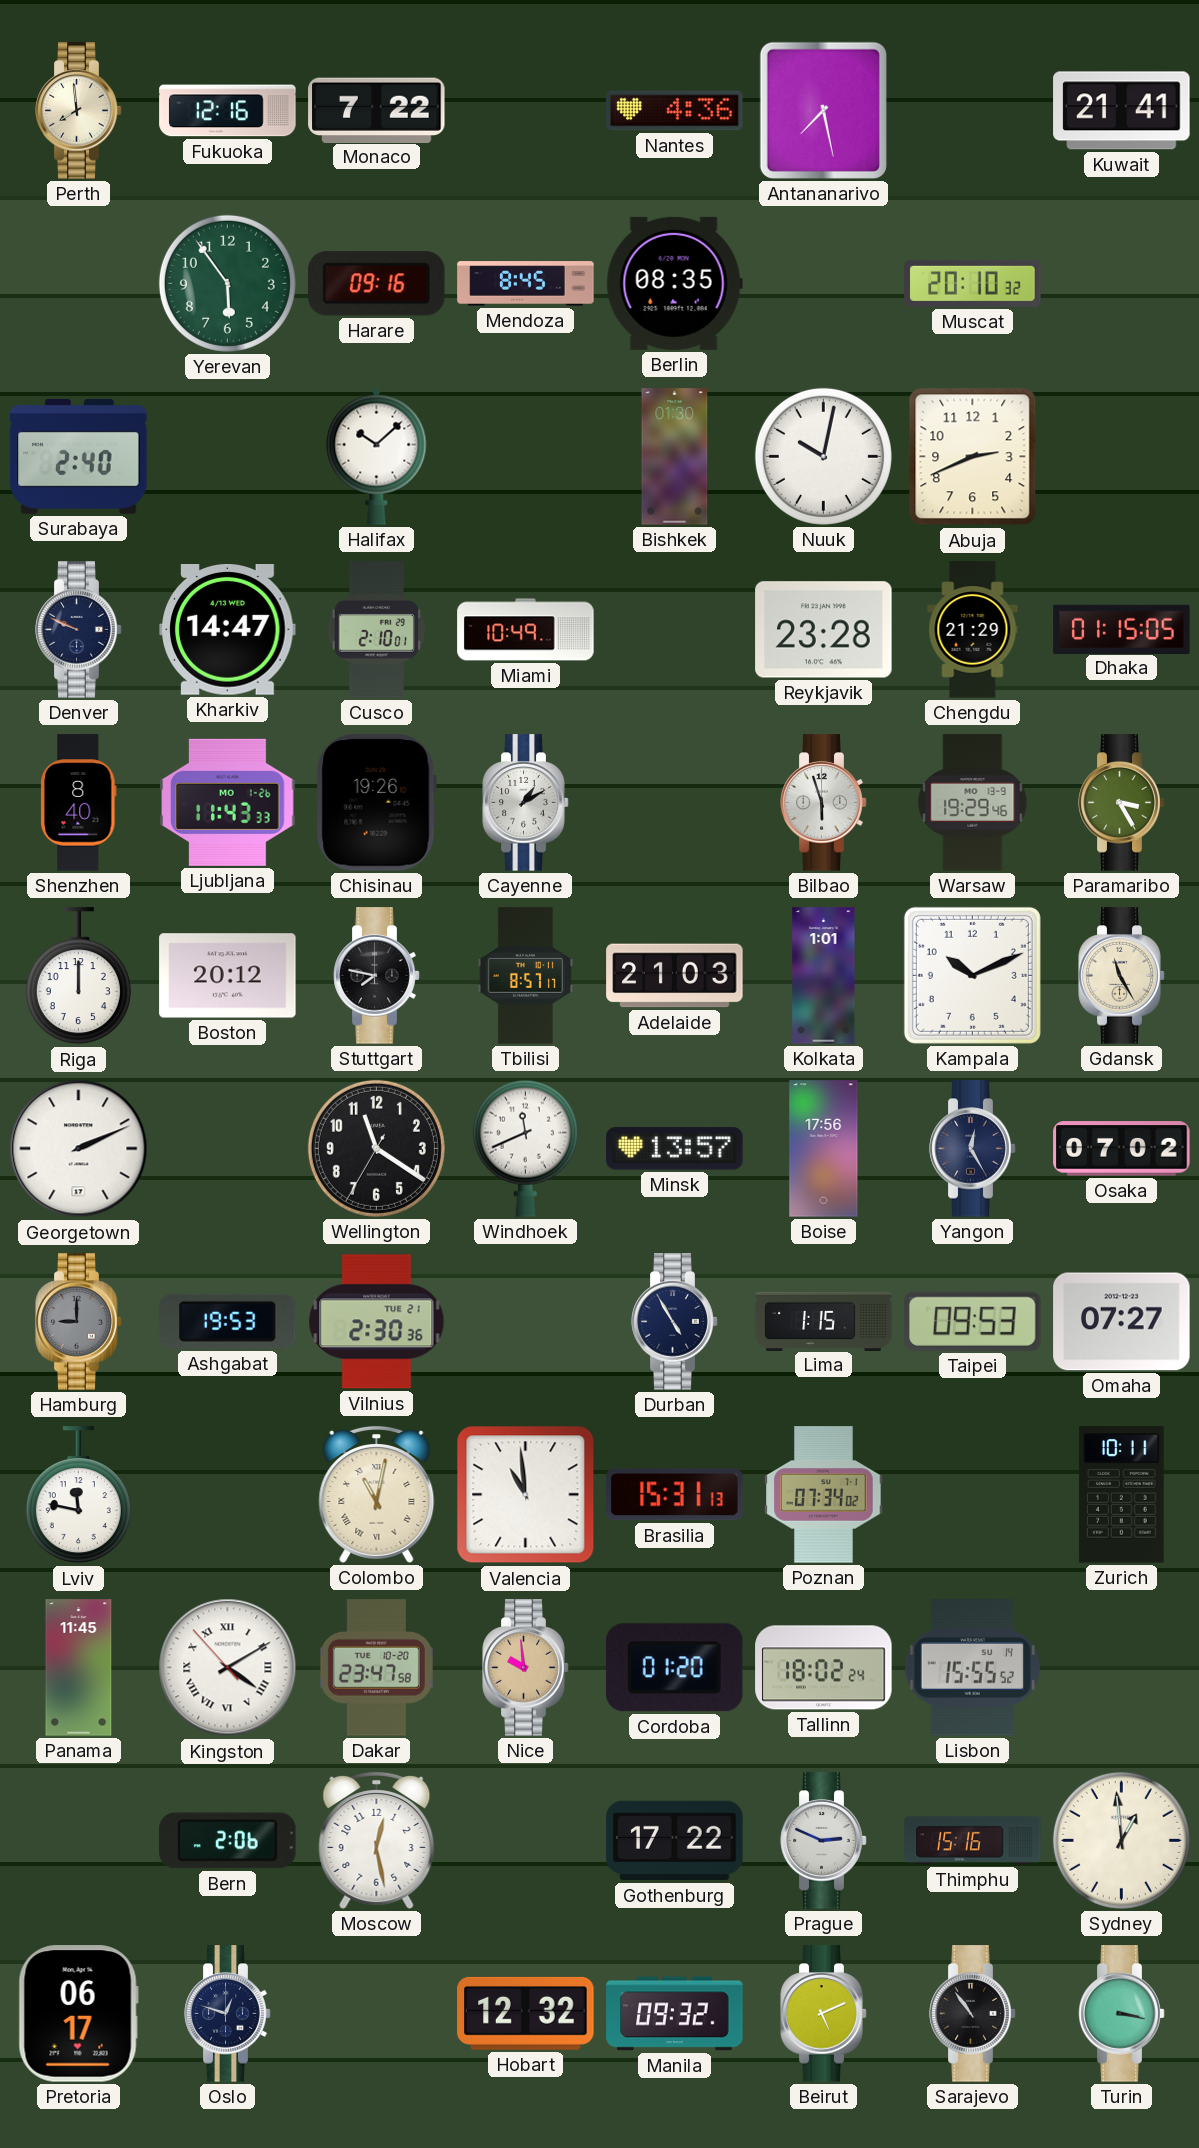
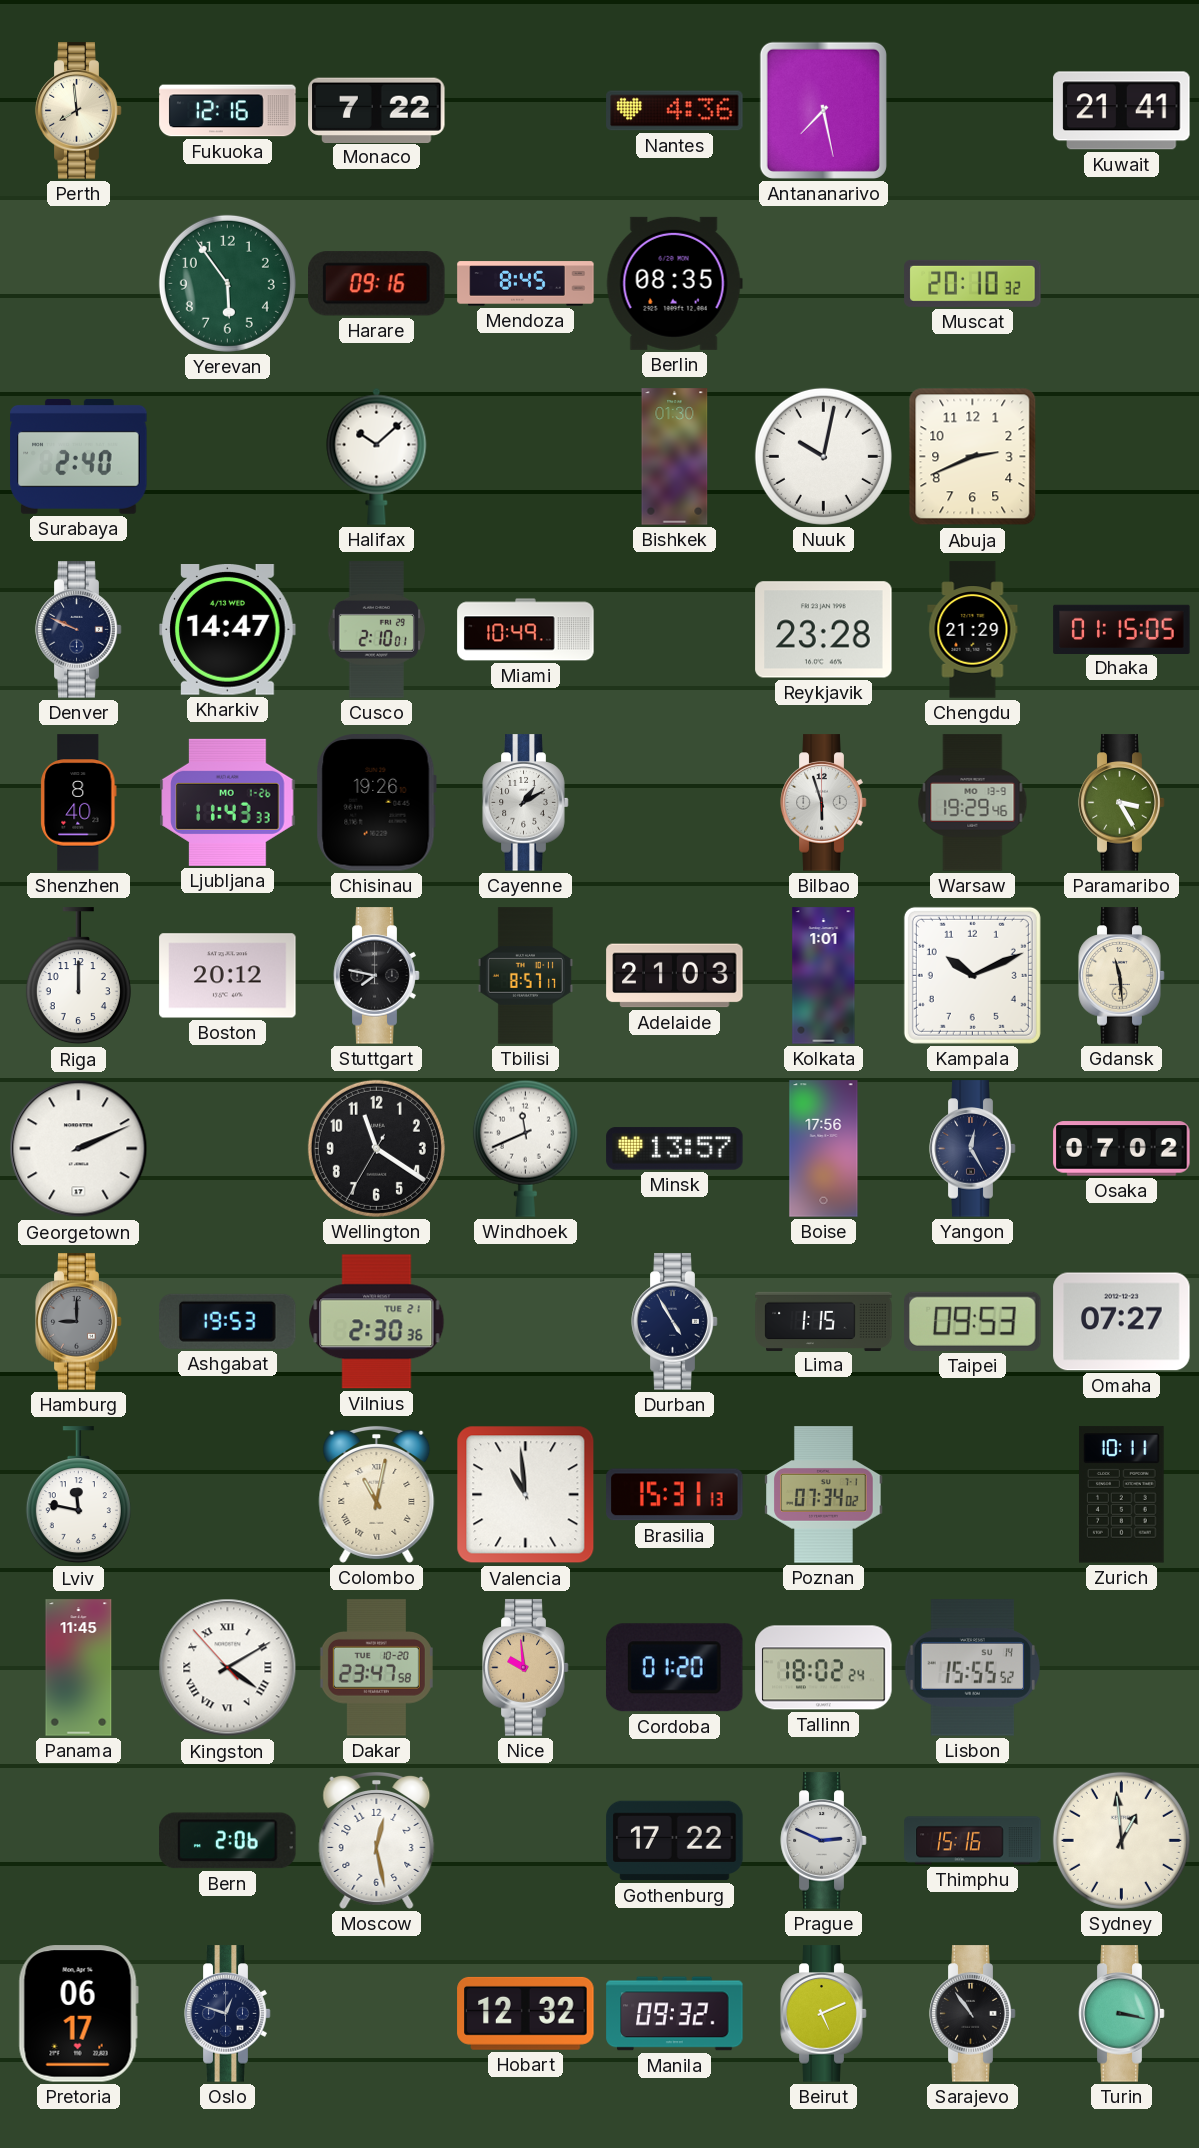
Gdansk: 11:25 -> 11:29
